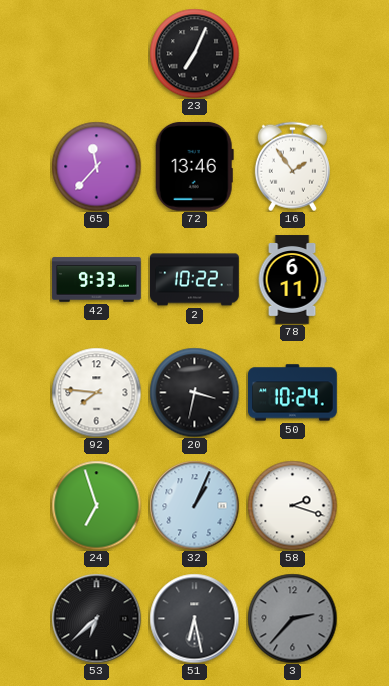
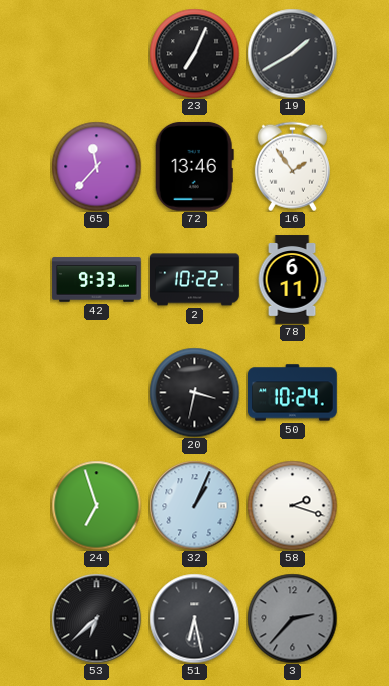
19: none -> 1:40
92: 7:46 -> none
